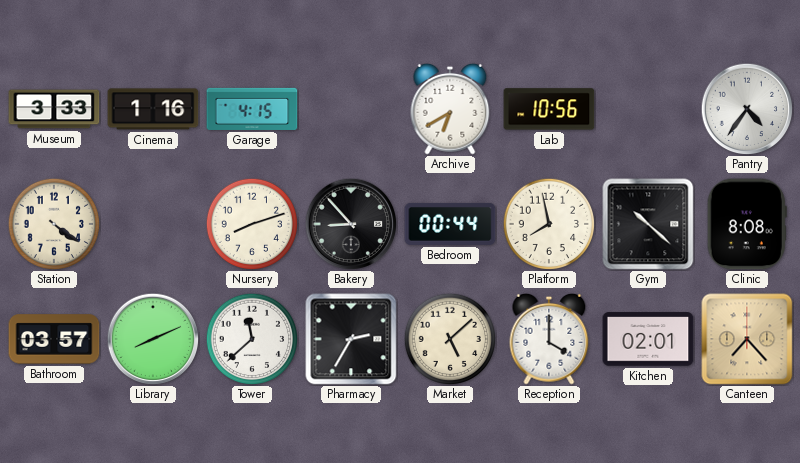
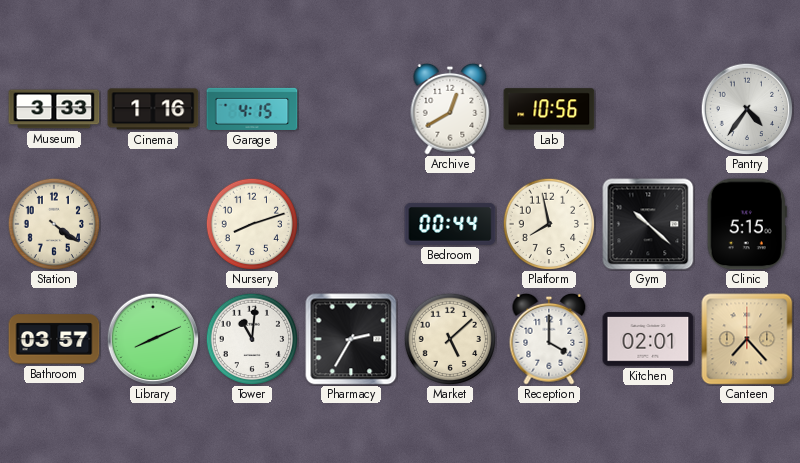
Archive: 6:40 -> 12:40
Bakery: 8:53 -> none
Clinic: 8:08 -> 5:15
Tower: 11:38 -> 11:01
